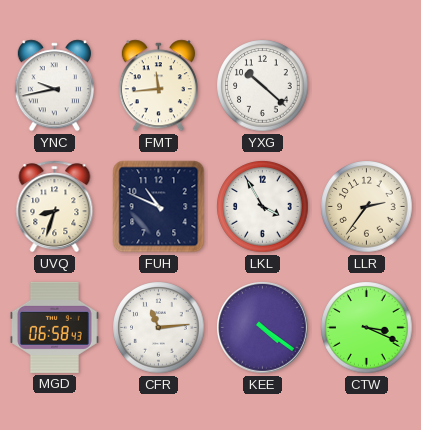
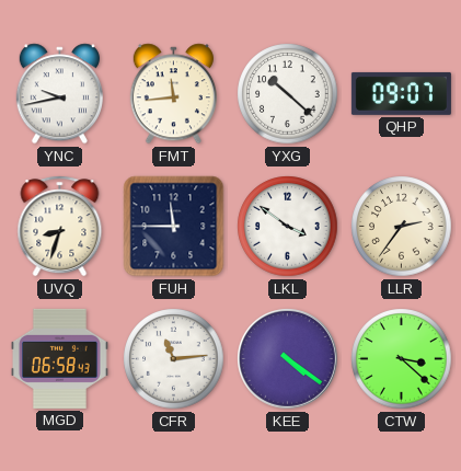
QHP: none -> 09:07
FUH: 10:49 -> 11:45
LKL: 3:55 -> 3:51
CTW: 3:19 -> 3:22
